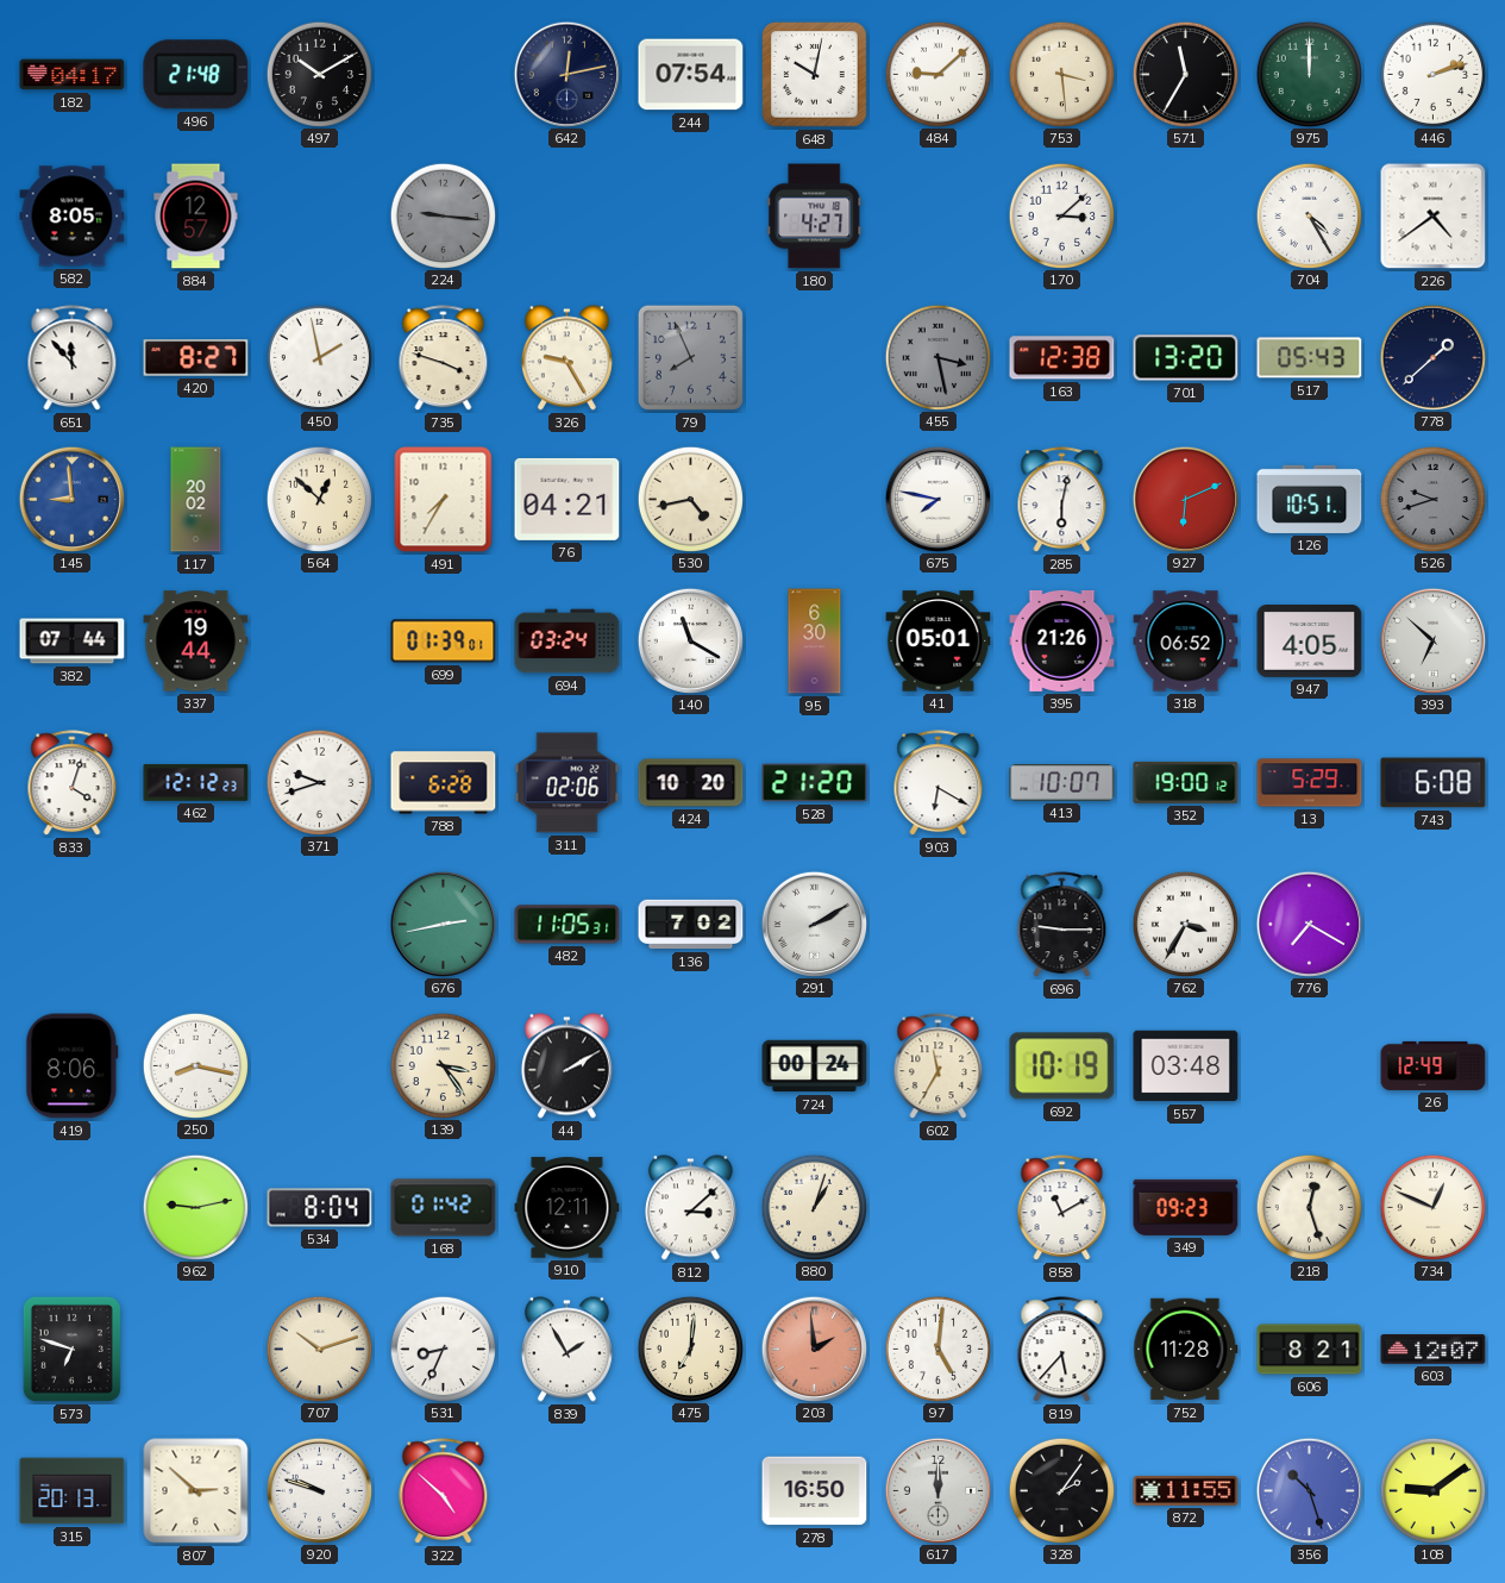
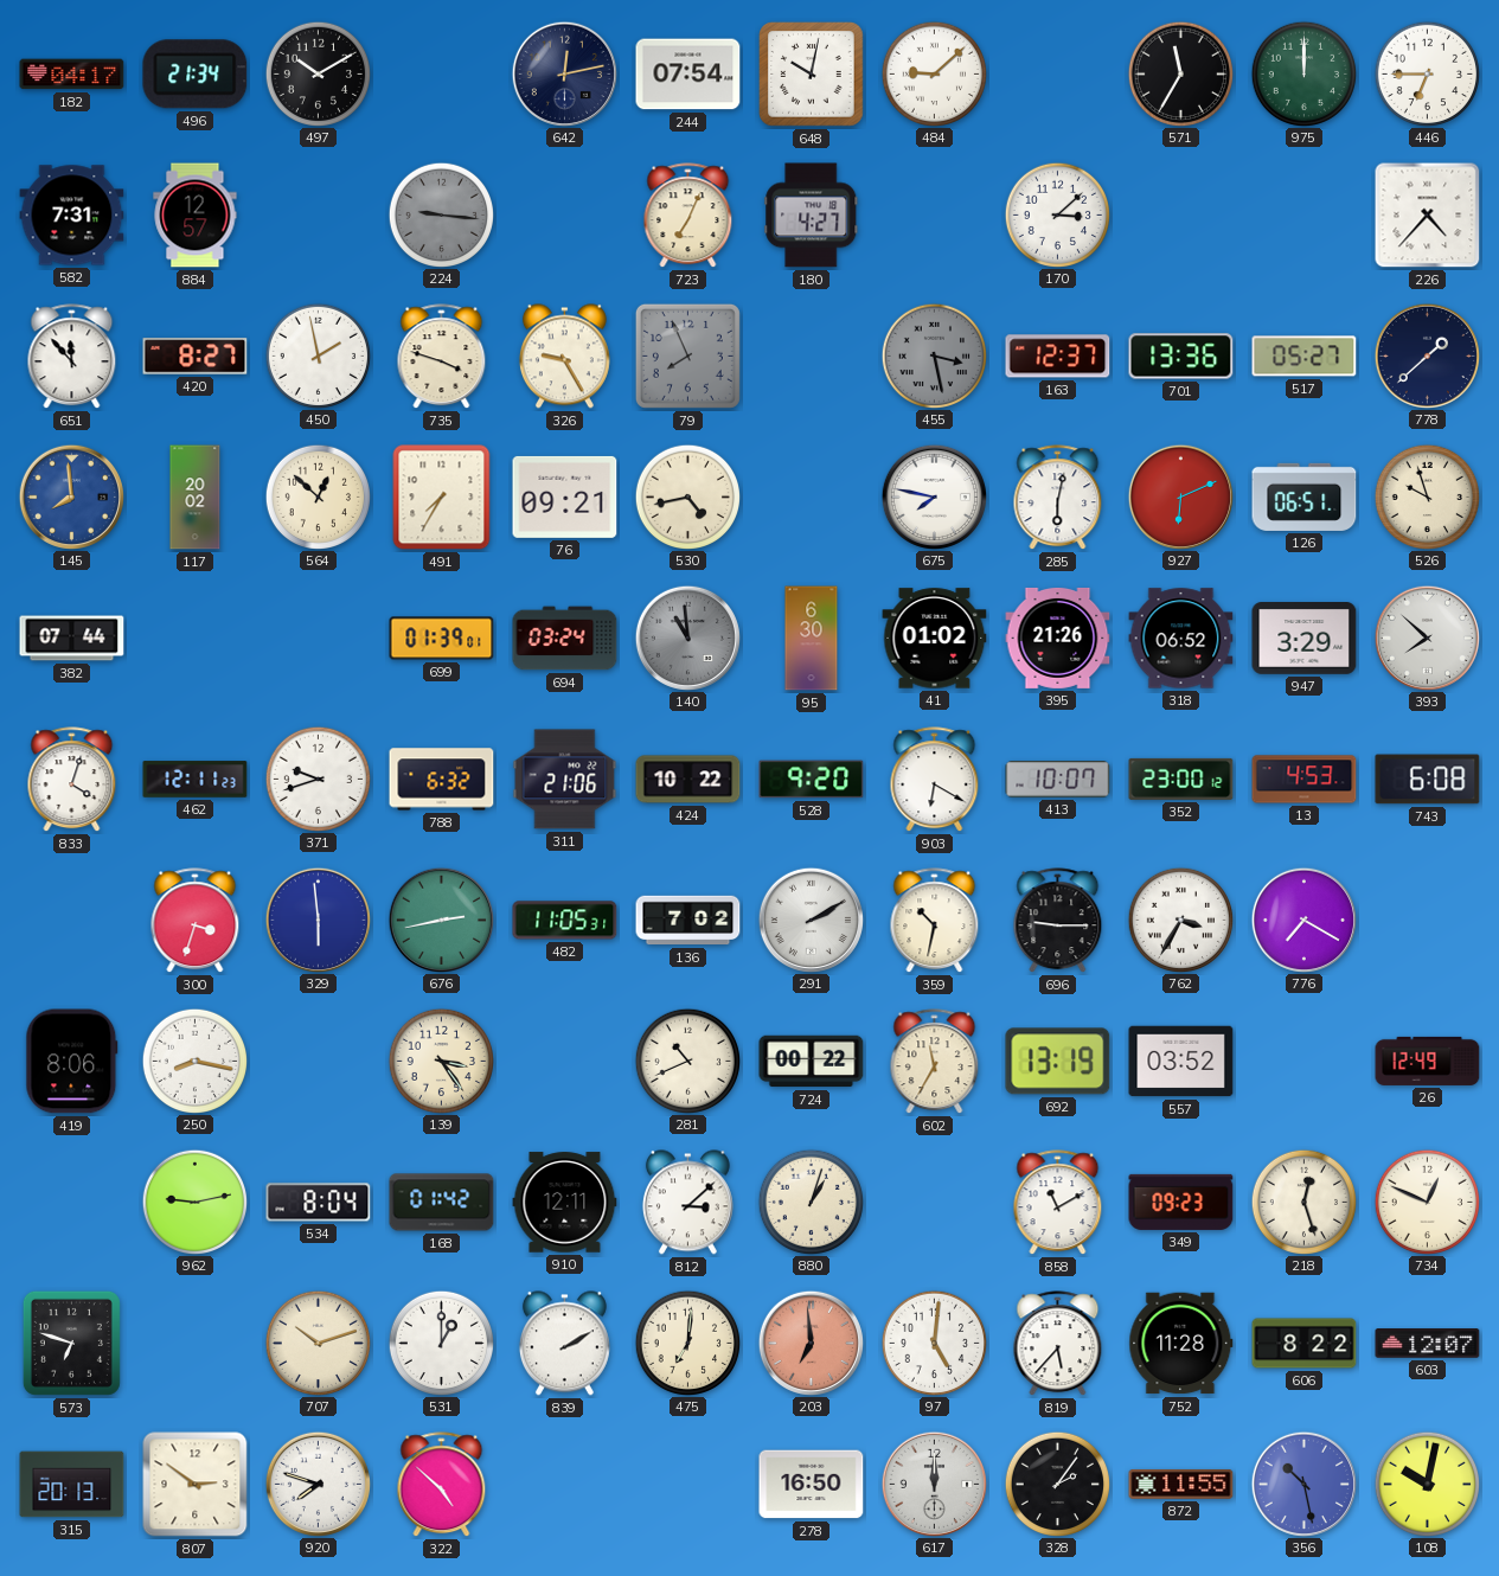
496: 21:48 -> 21:34
753: 3:29 -> none
446: 2:12 -> 6:45
582: 8:05 -> 7:31
723: none -> 7:04
704: 4:25 -> none
226: 4:39 -> 4:37
163: 12:38 -> 12:37
701: 13:20 -> 13:36
517: 05:43 -> 05:27
145: 8:59 -> 7:59
76: 04:21 -> 09:21
126: 10:51 -> 06:51
526: 9:42 -> 9:57
526 dial: grey -> cream
337: 19:44 -> none
140: 11:20 -> 10:59
140 dial: white -> grey
41: 05:01 -> 01:02
947: 4:05 -> 3:29
393: 6:52 -> 7:52
462: 12:12 -> 12:11
788: 6:28 -> 6:32
311: 02:06 -> 21:06
424: 10:20 -> 10:22
528: 21:20 -> 9:20
352: 19:00 -> 23:00
13: 5:29 -> 4:53
300: none -> 3:33
329: none -> 5:59
359: none -> 10:32
44: 2:10 -> none
281: none -> 10:41
724: 00:24 -> 00:22
692: 10:19 -> 13:19
557: 03:48 -> 03:52
531: 8:34 -> 1:00
839: 1:55 -> 2:10
203: 1:59 -> 6:59
606: 8:21 -> 8:22
807: 2:52 -> 2:51
920: 9:48 -> 7:48
356: 10:27 -> 10:28
108: 9:09 -> 10:02
